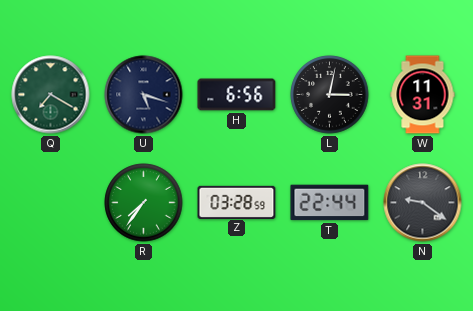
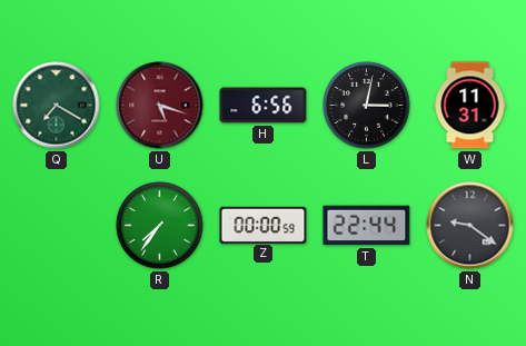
U dial: navy -> burgundy
Z: 03:28 -> 00:00
